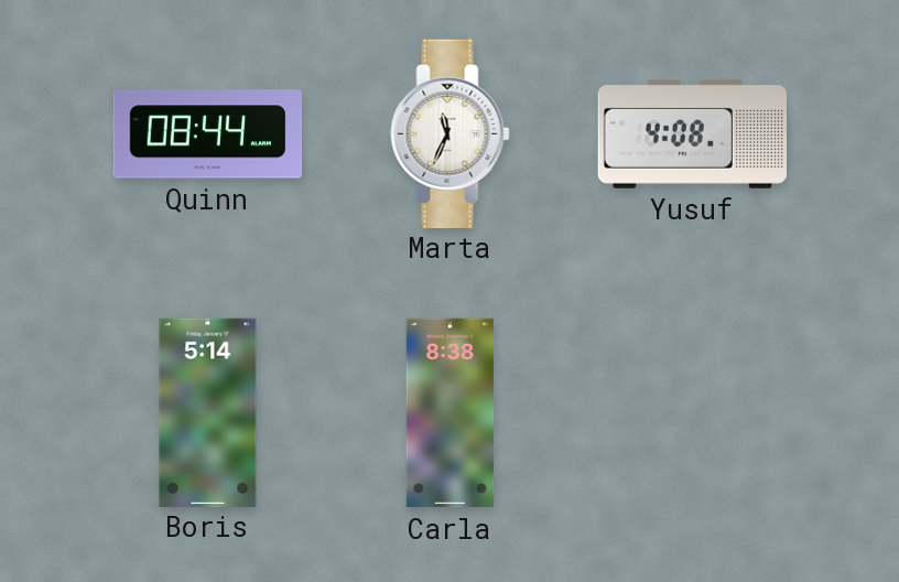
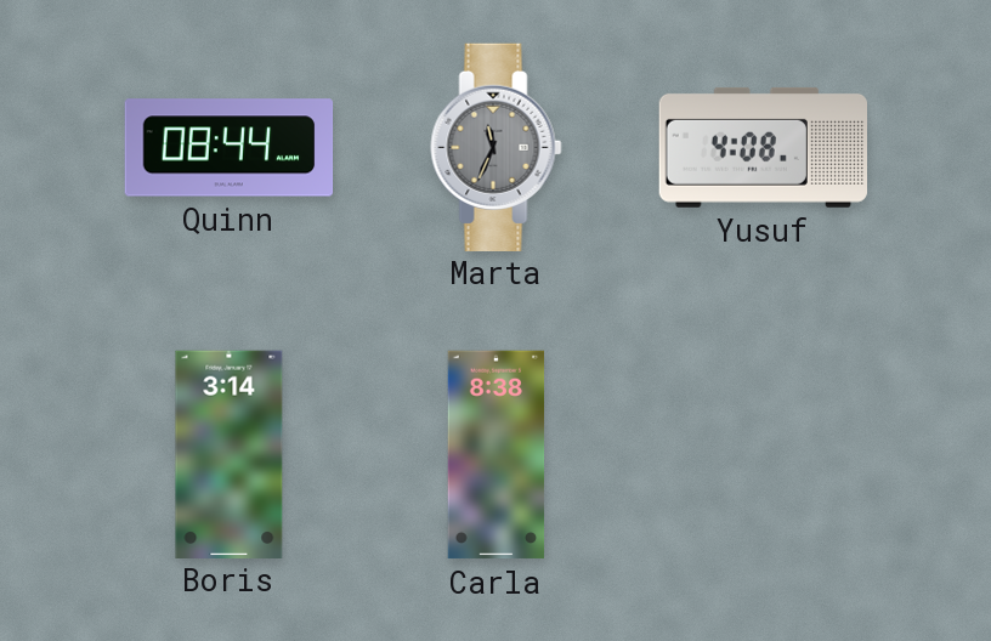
Marta dial: white -> grey
Boris: 5:14 -> 3:14
